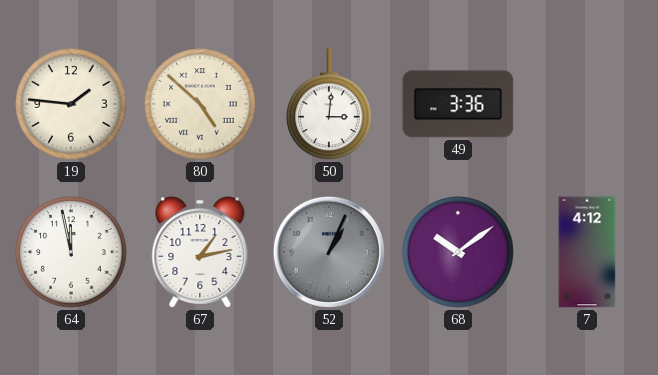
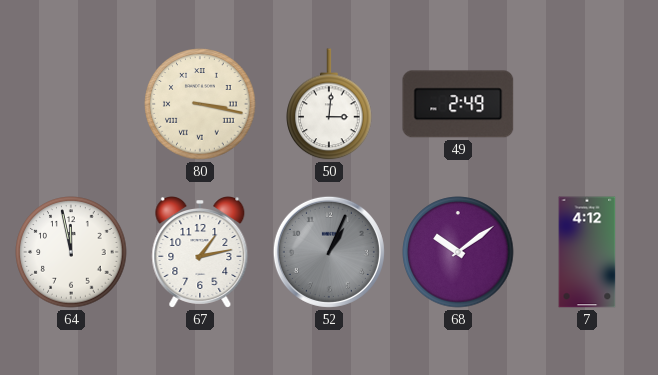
19: 1:46 -> none
80: 4:52 -> 3:17
49: 3:36 -> 2:49
